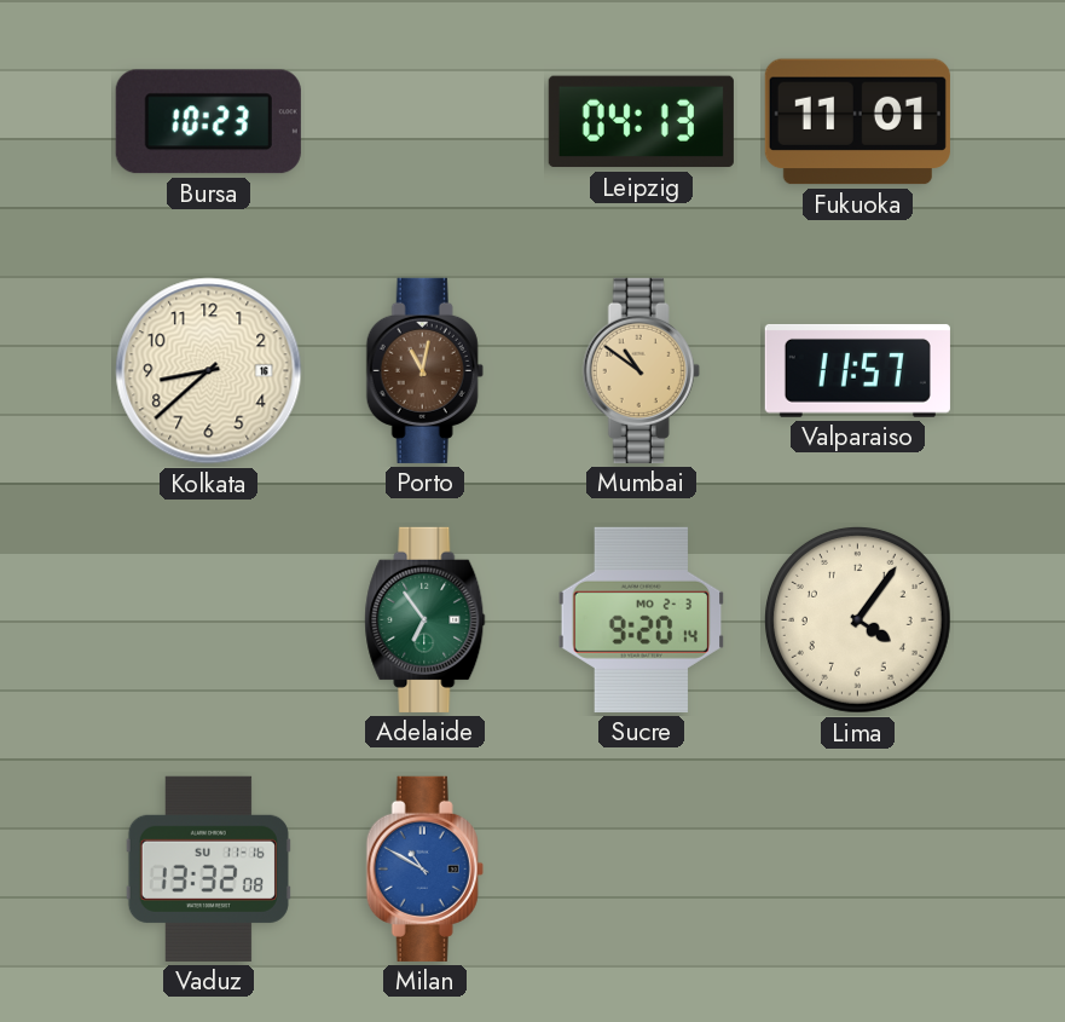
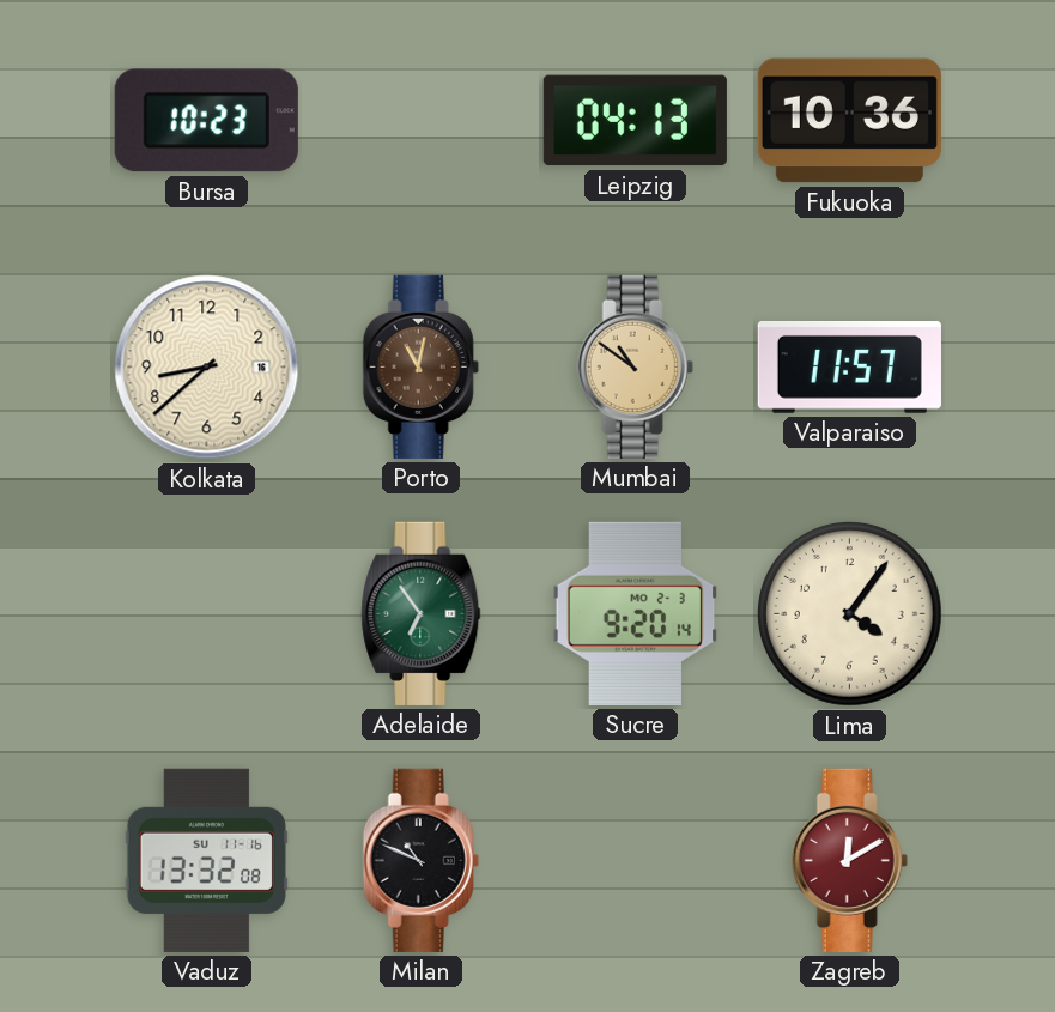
Fukuoka: 11:01 -> 10:36
Milan: 10:50 -> 10:49
Milan dial: blue -> black
Zagreb: none -> 12:10
